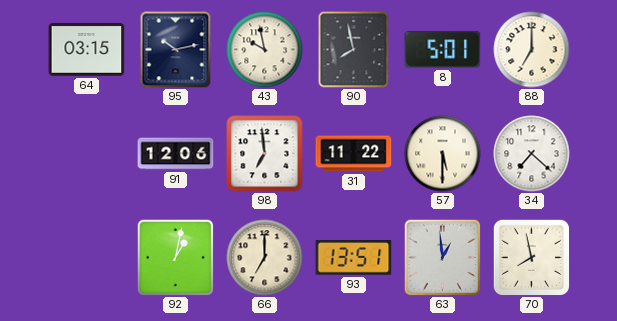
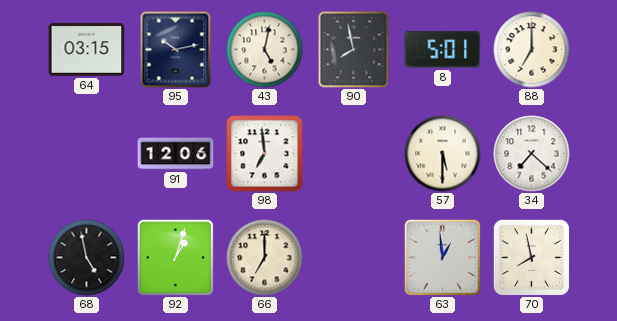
43: 9:58 -> 5:02
31: 11:22 -> none
68: none -> 4:58
92: 1:02 -> 1:03
93: 13:51 -> none
